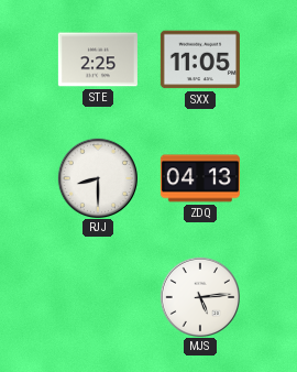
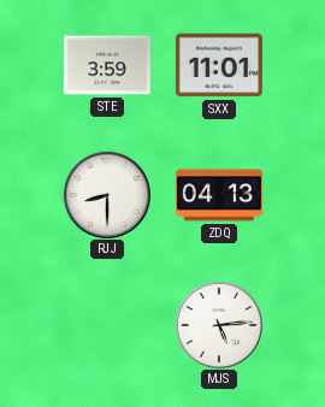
STE: 2:25 -> 3:59
SXX: 11:05 -> 11:01
